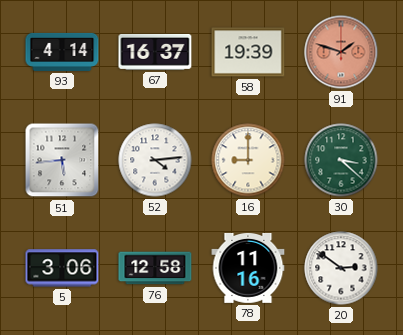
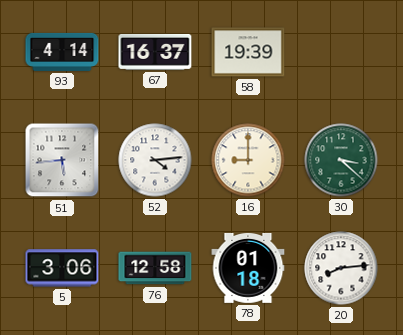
91: 1:48 -> none
78: 11:16 -> 01:18
20: 2:51 -> 8:14
